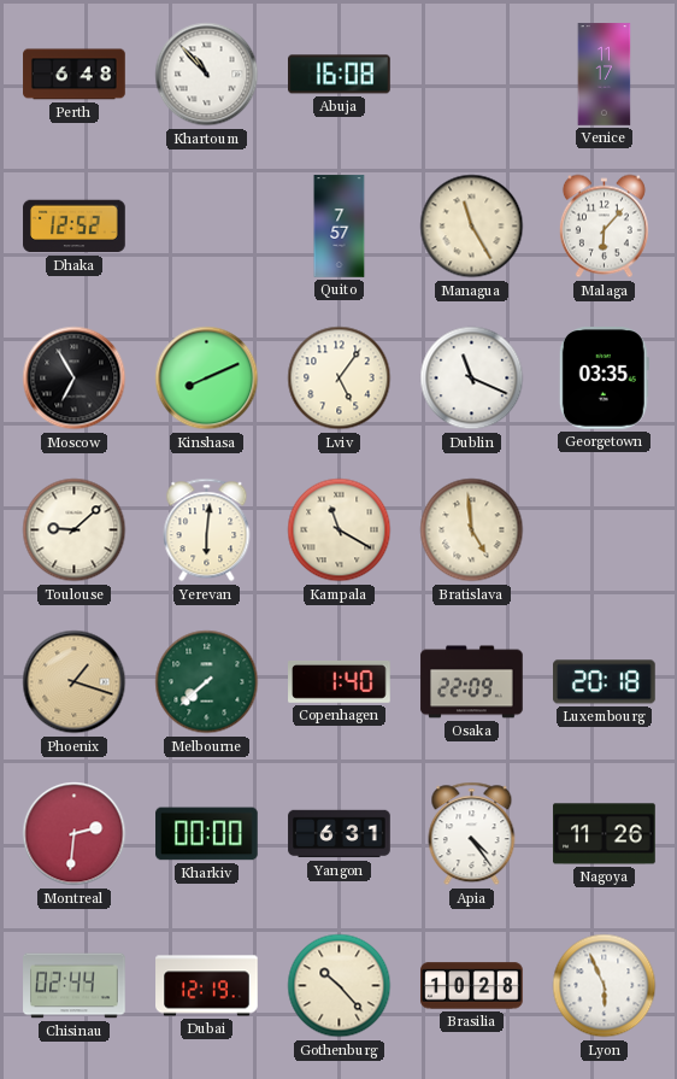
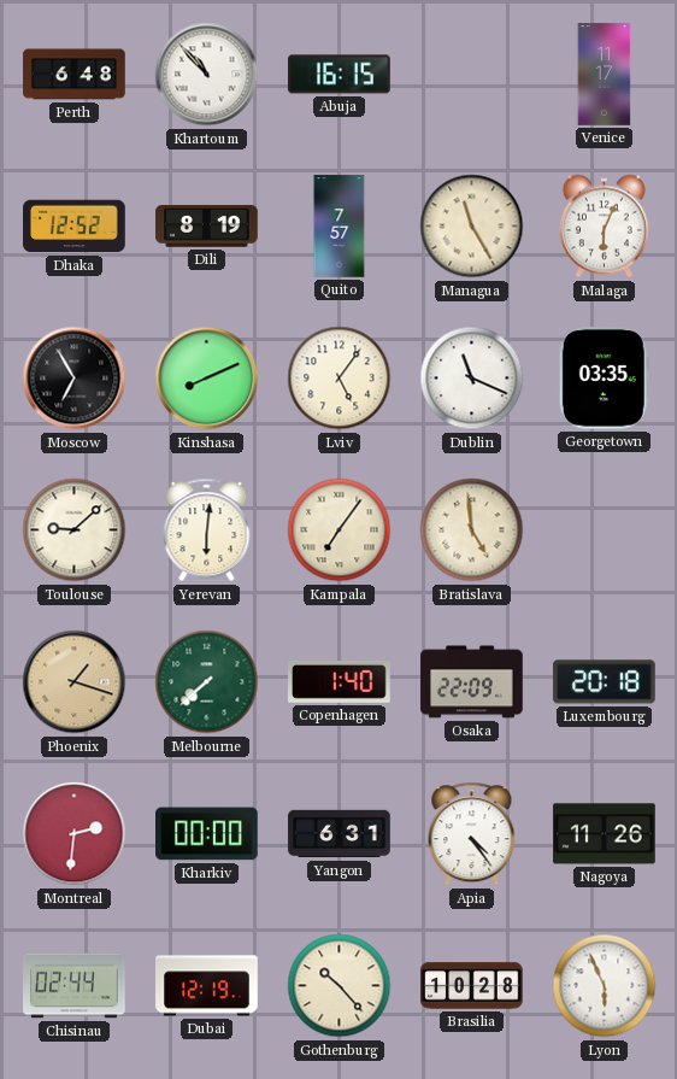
Abuja: 16:08 -> 16:15
Dili: none -> 8:19
Malaga: 6:07 -> 6:04
Kampala: 11:20 -> 7:06
